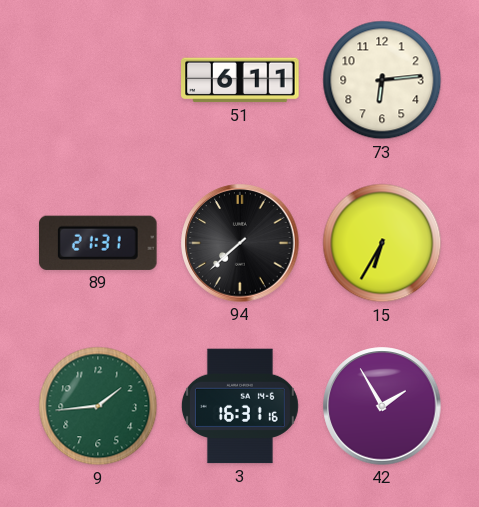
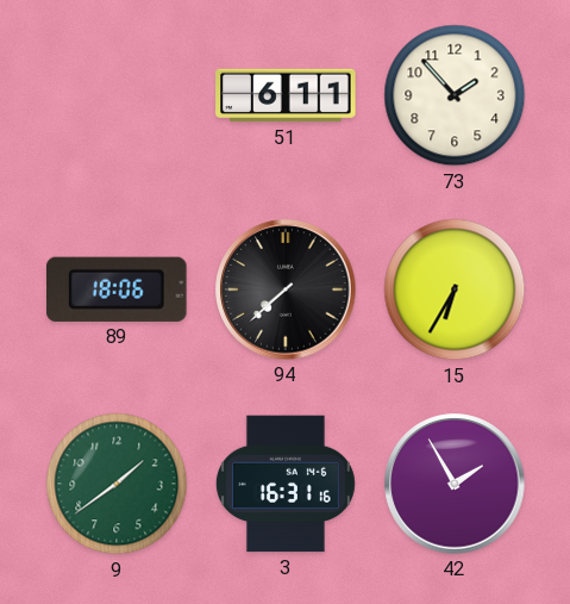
73: 6:14 -> 1:53
89: 21:31 -> 18:06
9: 1:44 -> 1:39
